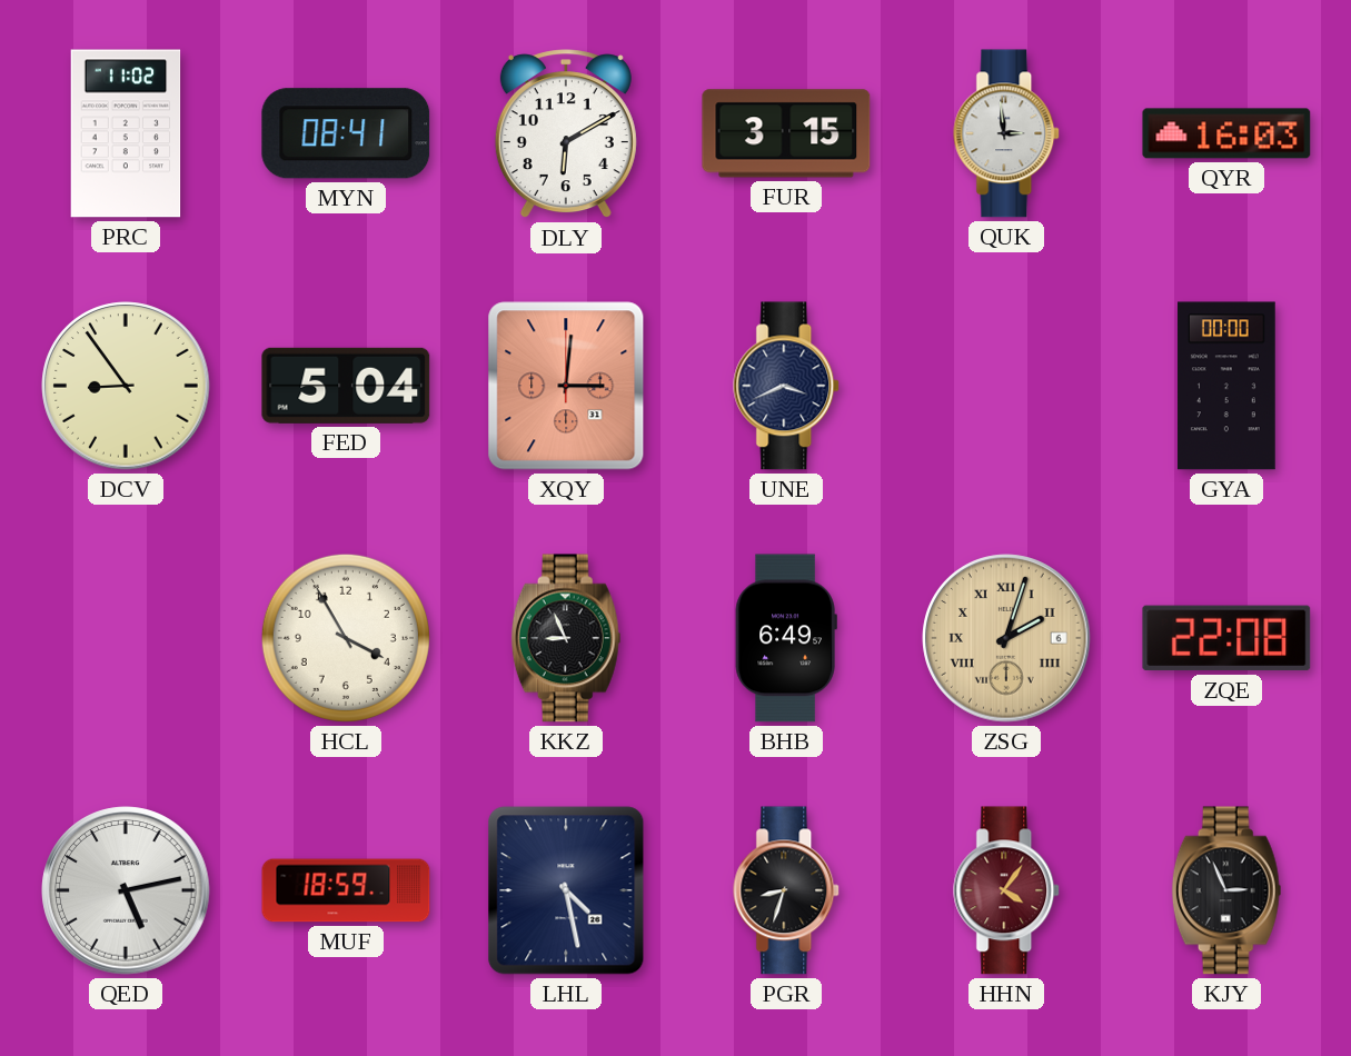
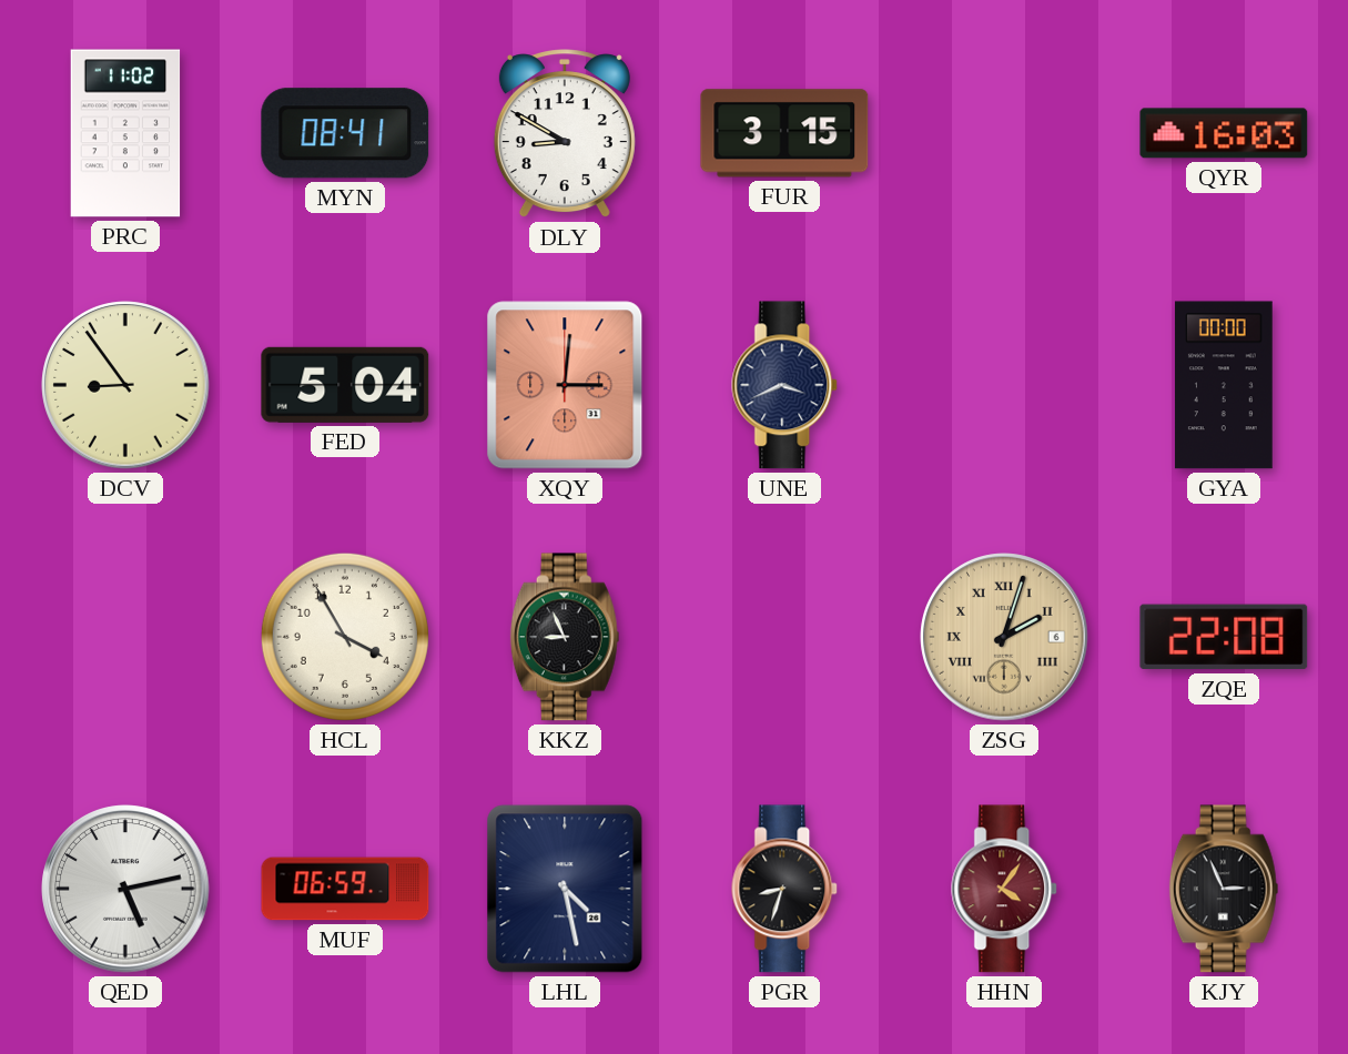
DLY: 6:10 -> 8:50
QUK: 2:59 -> none
BHB: 6:49 -> none
MUF: 18:59 -> 06:59
